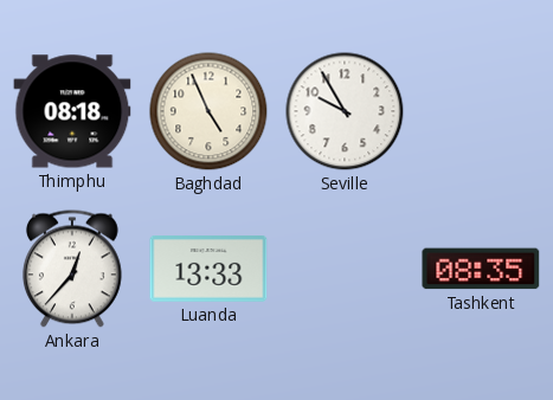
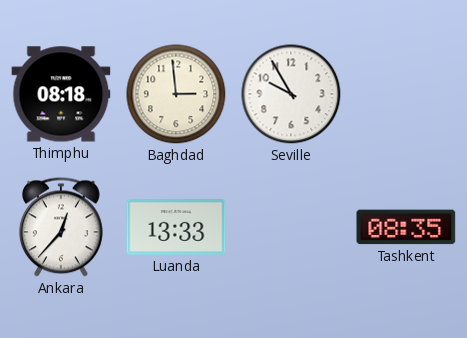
Baghdad: 4:56 -> 2:59
